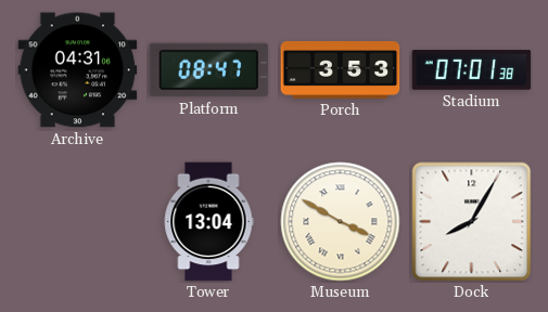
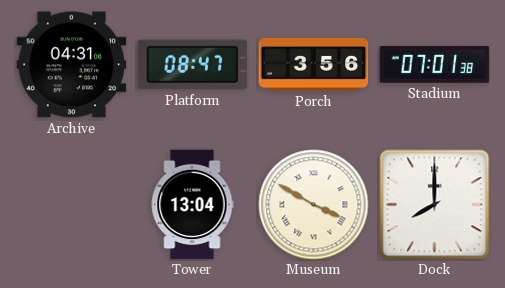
Porch: 3:53 -> 3:56
Dock: 8:05 -> 8:00
